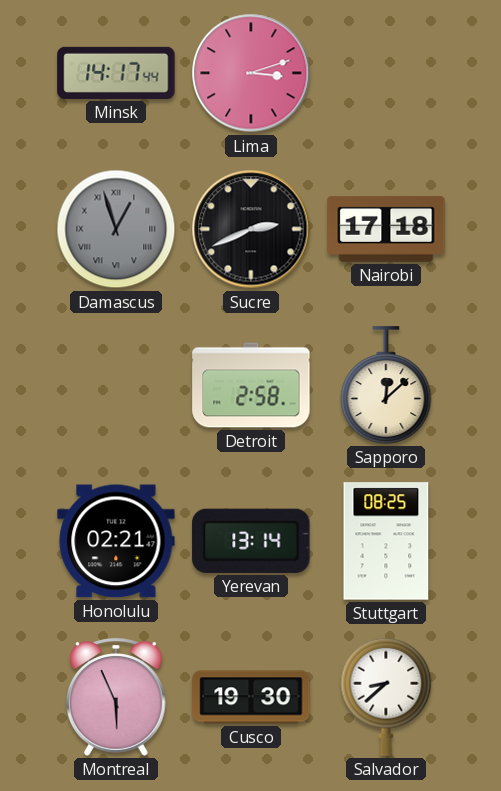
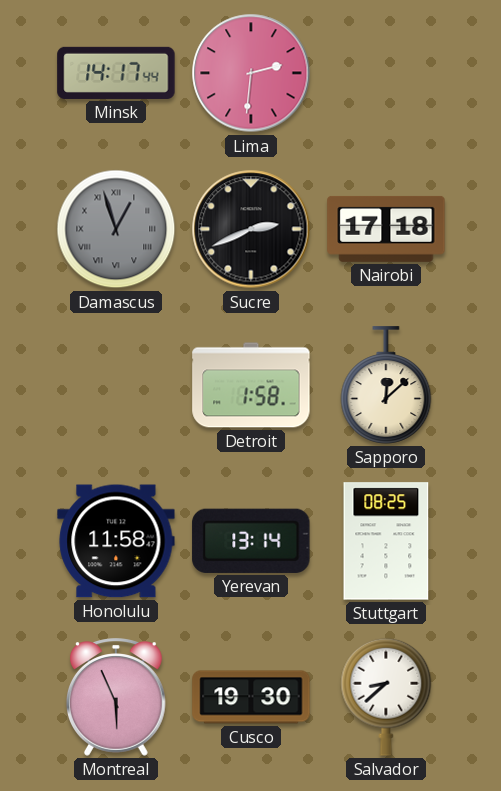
Lima: 3:12 -> 2:31
Detroit: 2:58 -> 1:58
Honolulu: 02:21 -> 11:58
